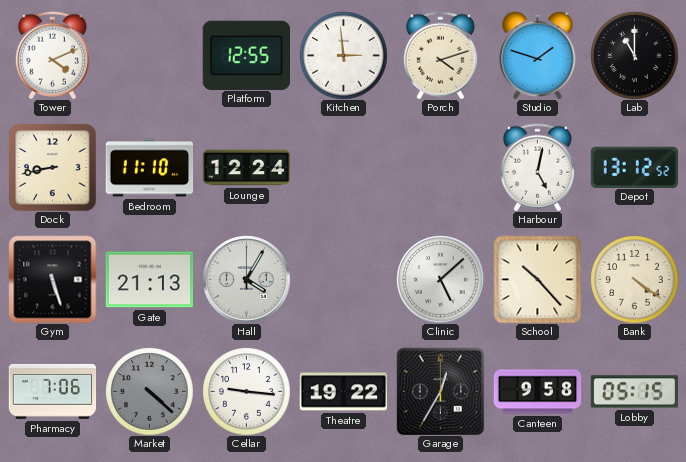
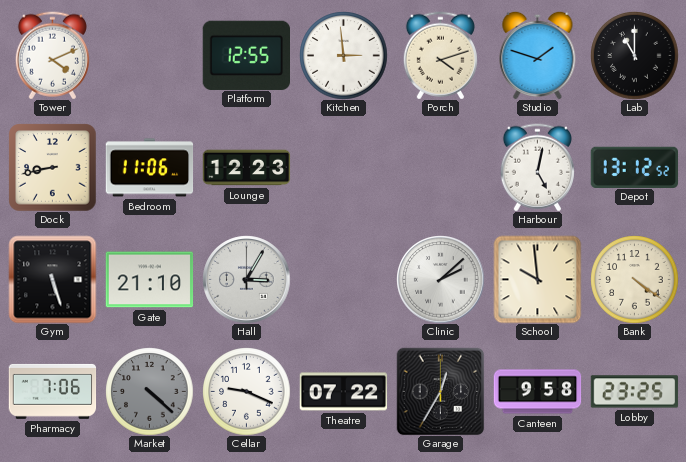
Bedroom: 11:10 -> 11:06
Lounge: 12:24 -> 12:23
Gate: 21:13 -> 21:10
Hall: 4:05 -> 3:05
Clinic: 5:08 -> 2:08
School: 10:23 -> 9:59
Cellar: 9:16 -> 9:19
Theatre: 19:22 -> 07:22
Lobby: 05:15 -> 23:25
